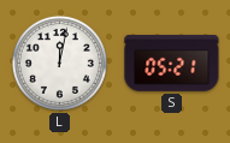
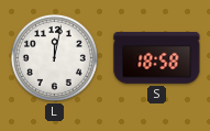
S: 05:21 -> 18:58
